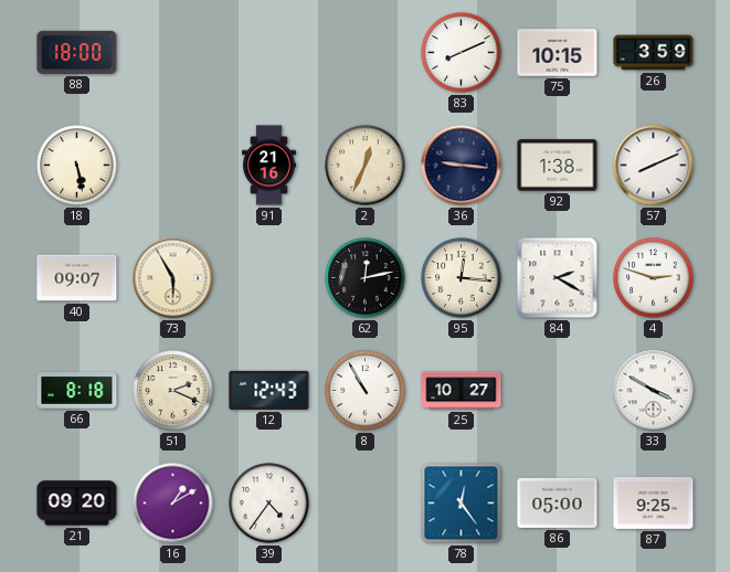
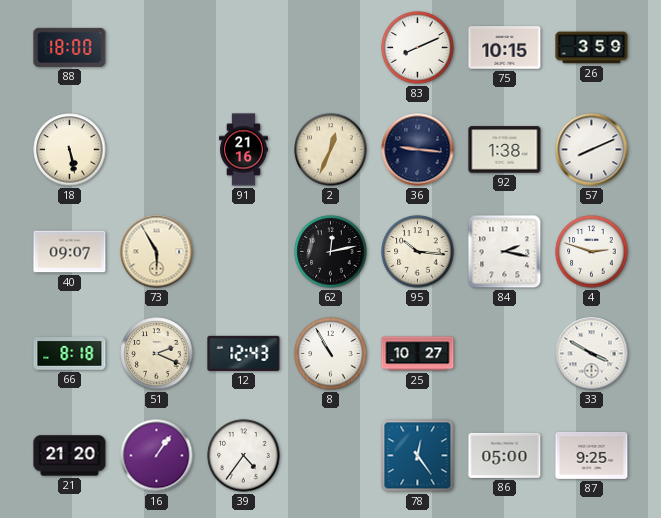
95: 12:16 -> 10:16
84: 2:20 -> 2:17
21: 09:20 -> 21:20
16: 1:10 -> 1:06
